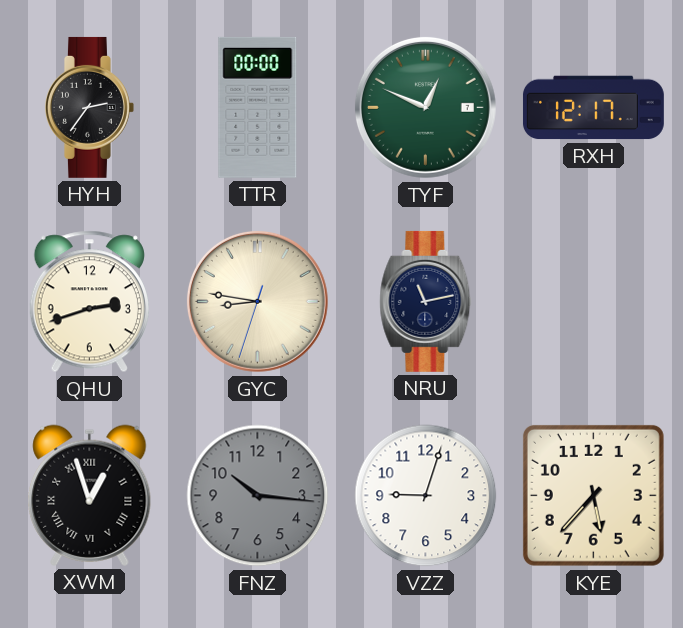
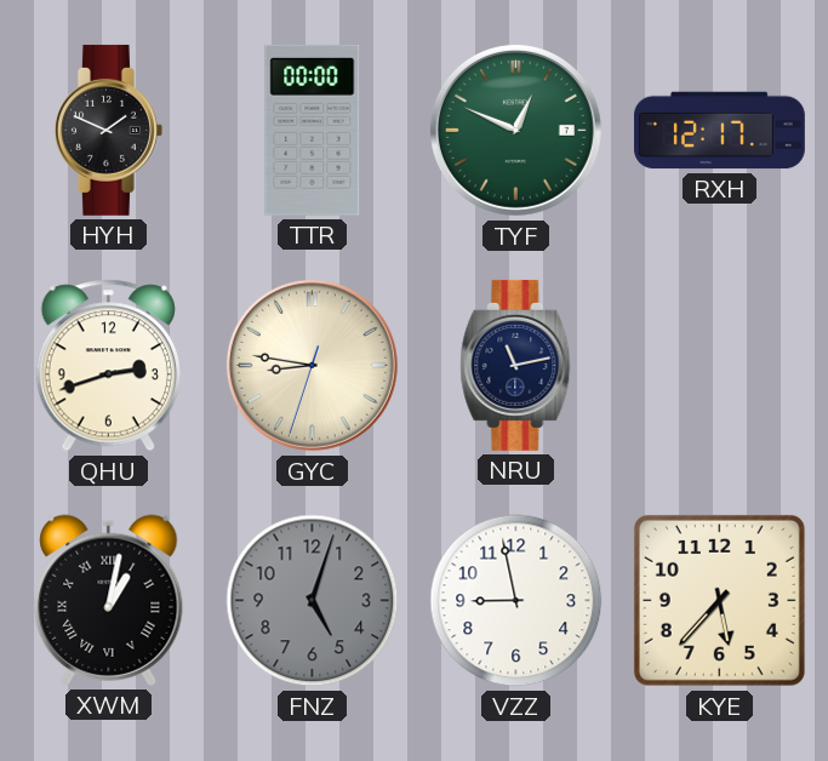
HYH: 2:36 -> 1:49
XWM: 12:57 -> 1:02
FNZ: 10:16 -> 5:03
VZZ: 9:03 -> 8:58
